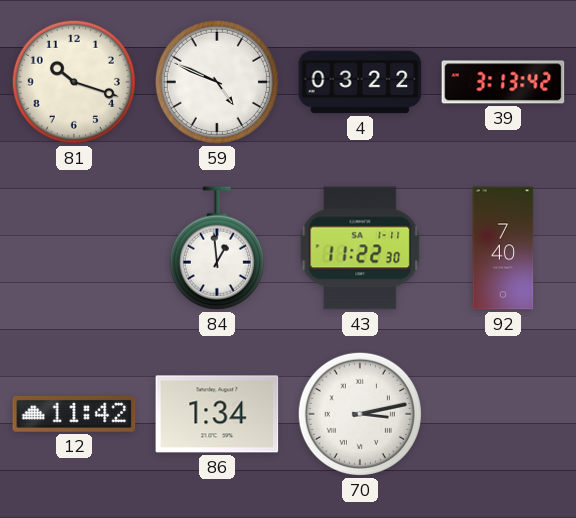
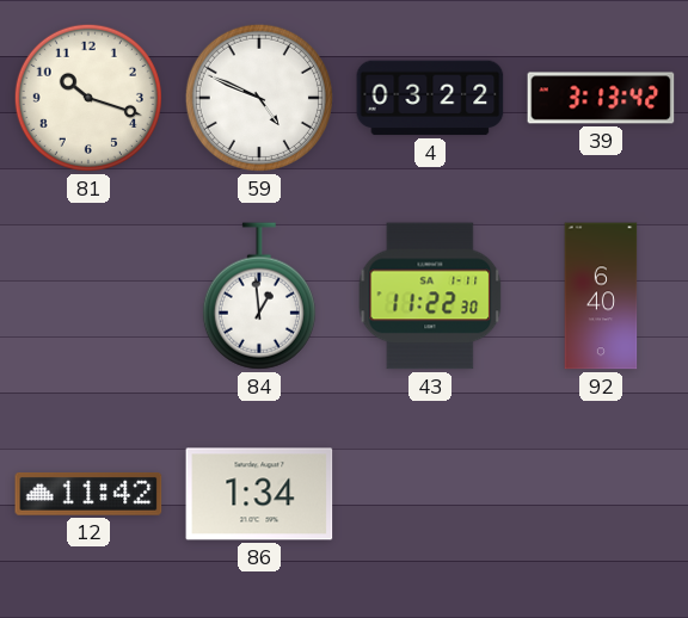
92: 7:40 -> 6:40
70: 3:13 -> none
